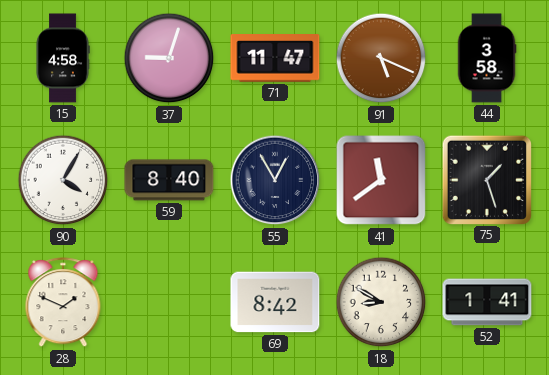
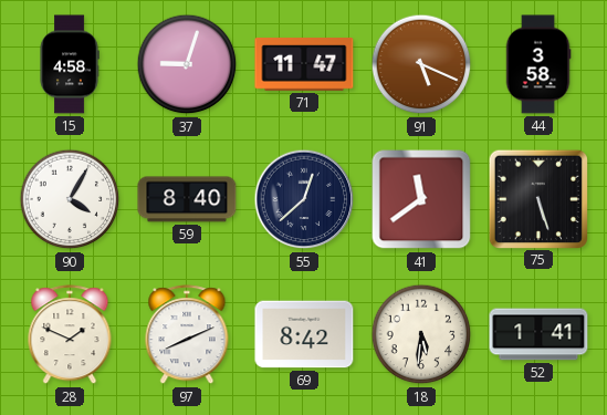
55: 12:55 -> 12:38
75: 1:27 -> 5:27
97: none -> 8:11
18: 8:50 -> 5:31
